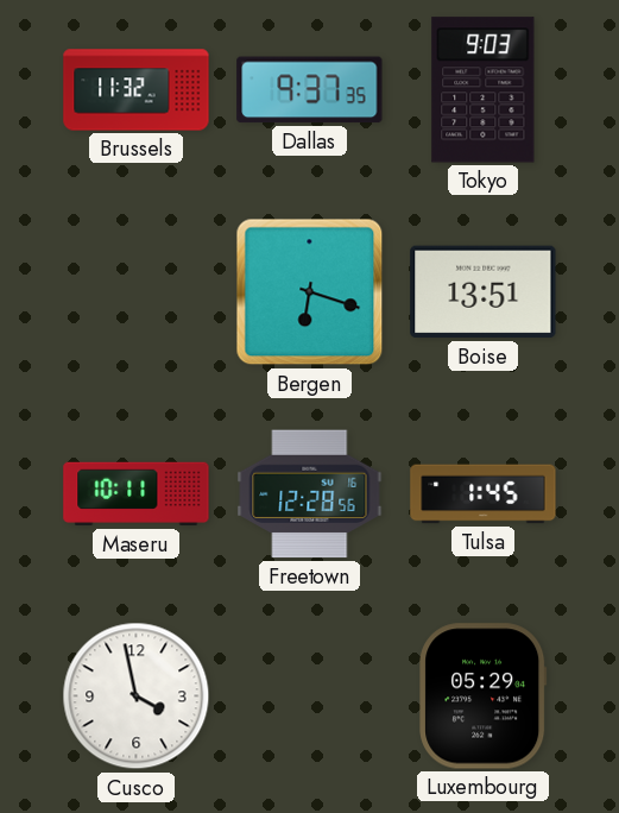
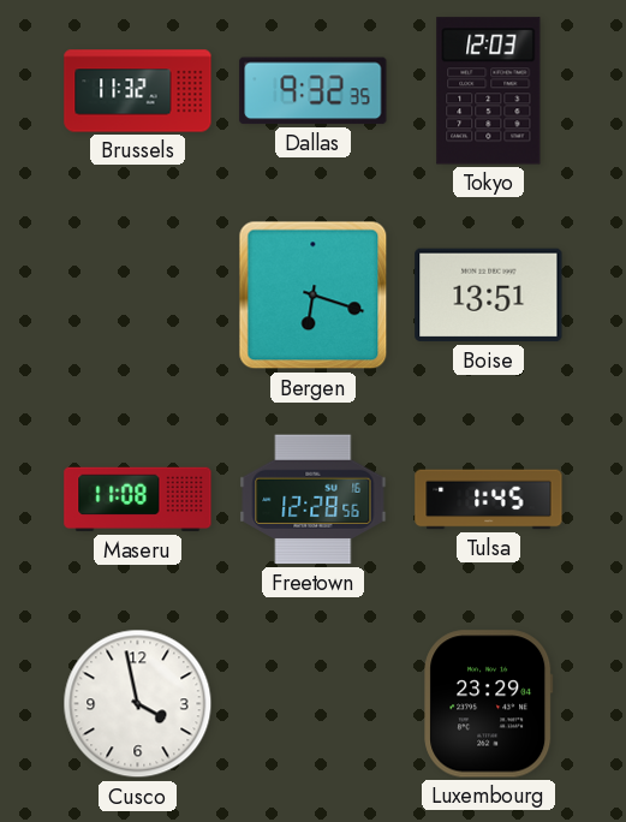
Dallas: 9:37 -> 9:32
Tokyo: 9:03 -> 12:03
Maseru: 10:11 -> 11:08
Luxembourg: 05:29 -> 23:29
